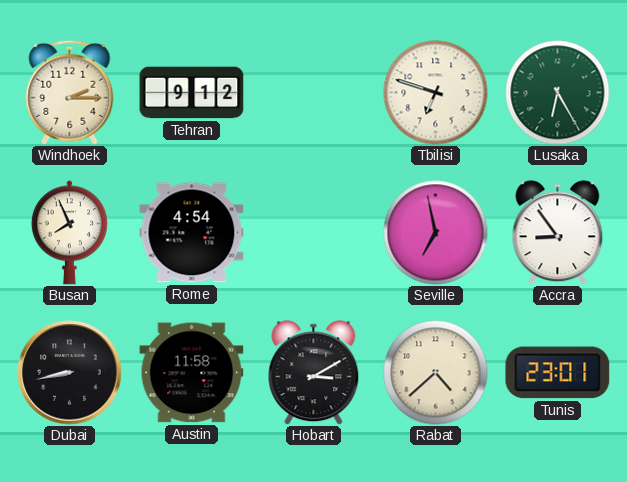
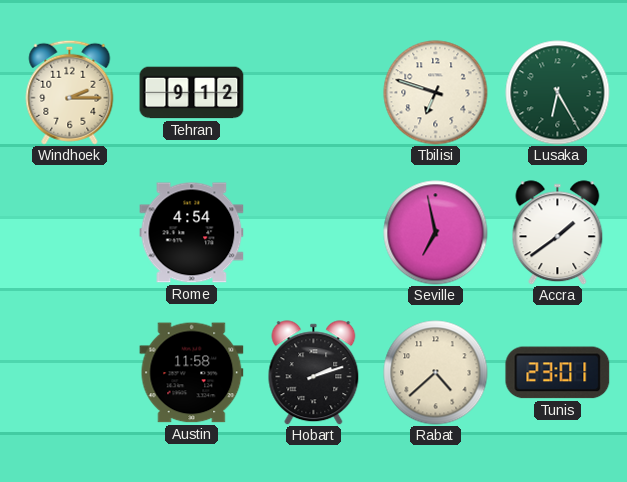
Busan: 7:56 -> none
Accra: 8:54 -> 1:39
Dubai: 8:43 -> none
Hobart: 3:10 -> 2:12
